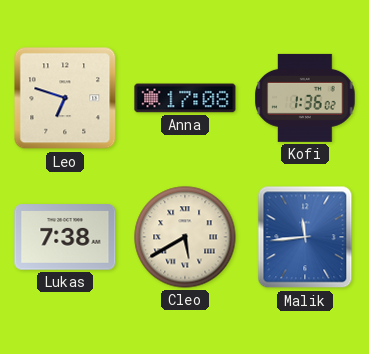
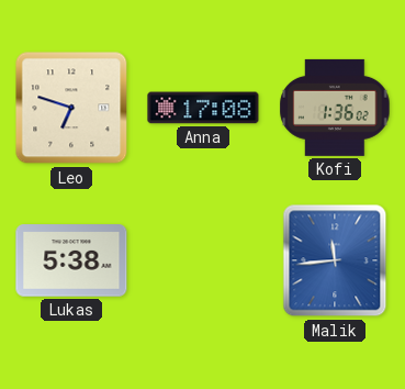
Lukas: 7:38 -> 5:38
Cleo: 5:40 -> none
